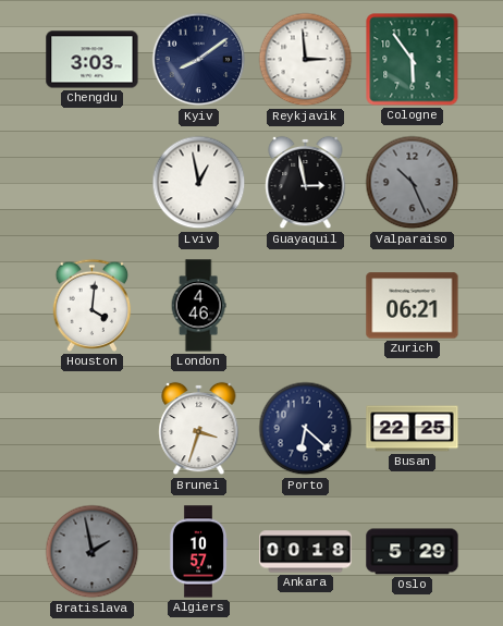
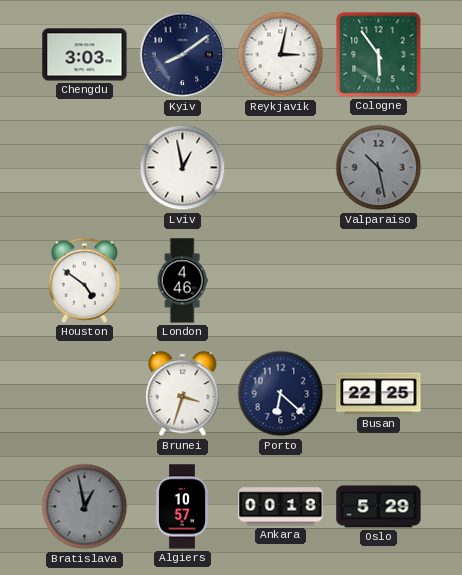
Reykjavik: 2:59 -> 3:02
Guayaquil: 2:58 -> none
Valparaiso: 10:26 -> 10:28
Houston: 4:01 -> 4:51
Zurich: 06:21 -> none
Bratislava: 1:58 -> 12:58
